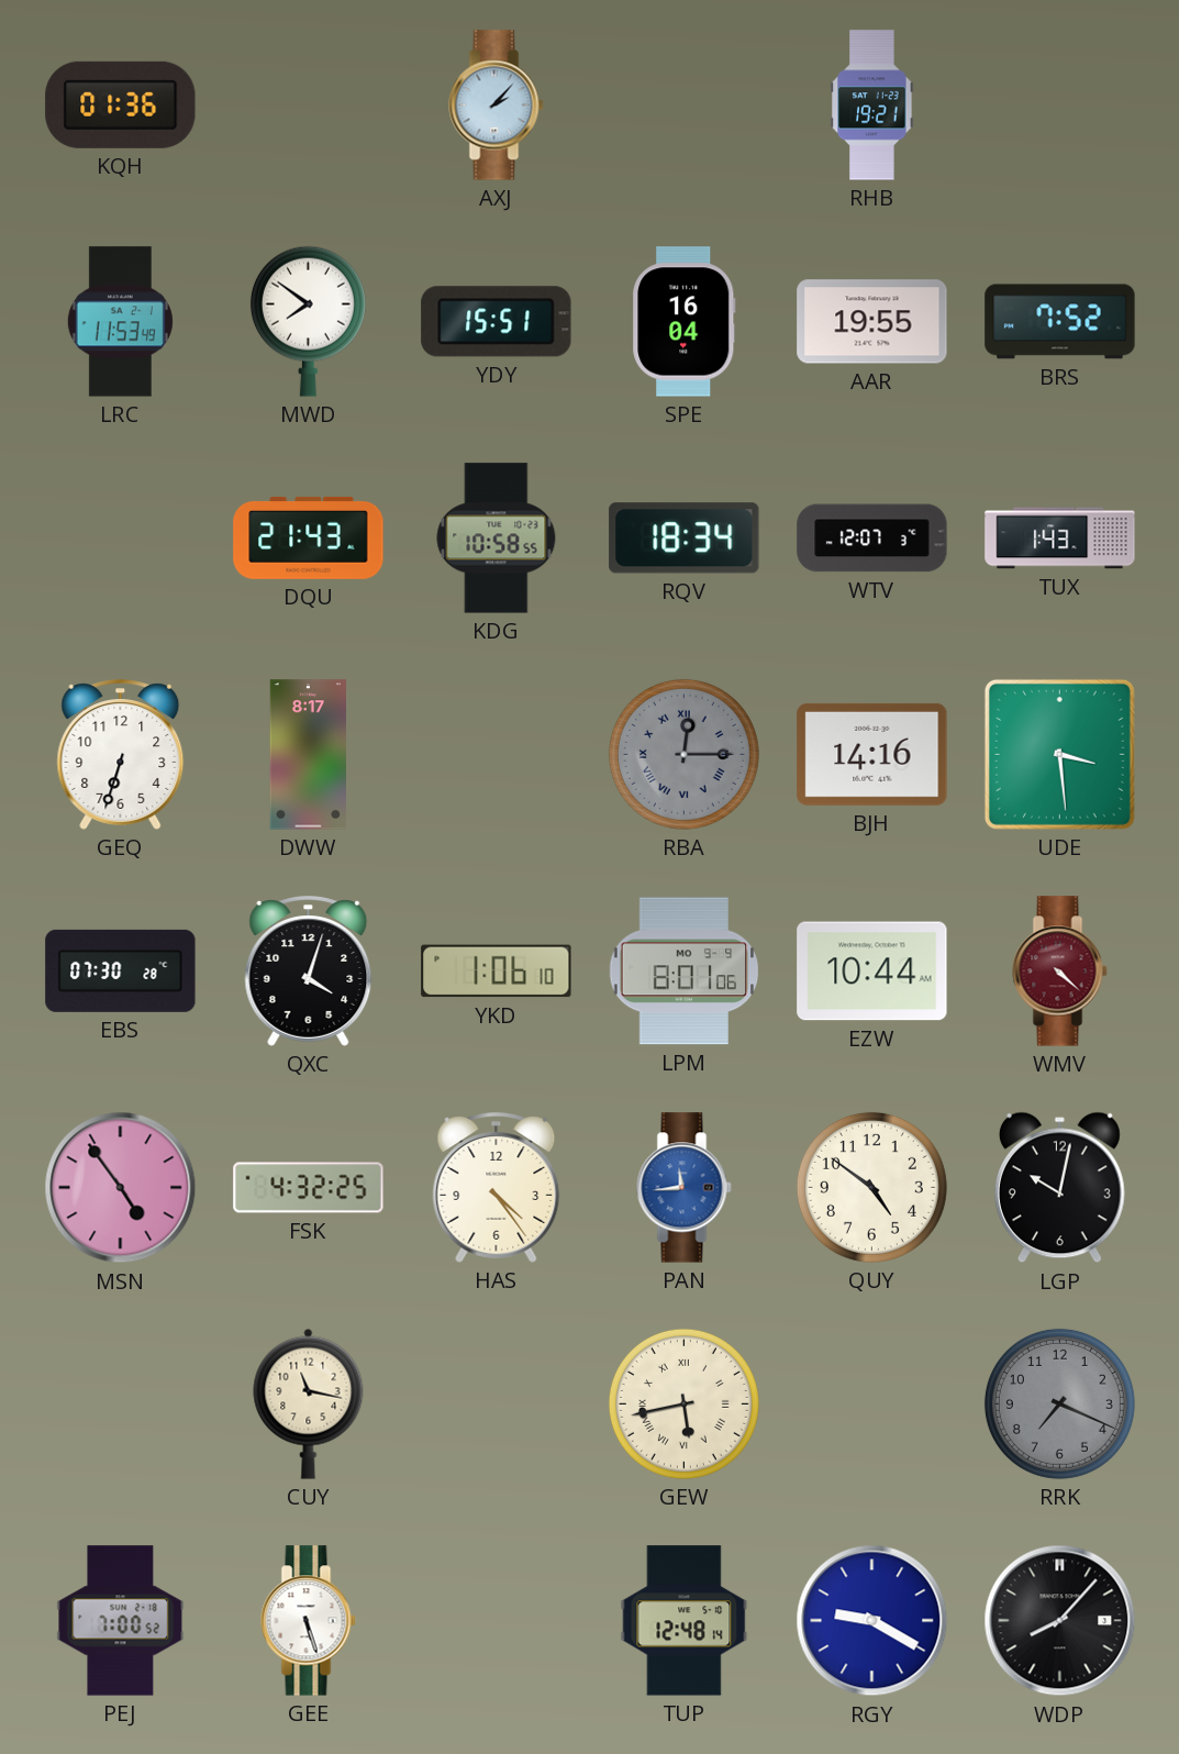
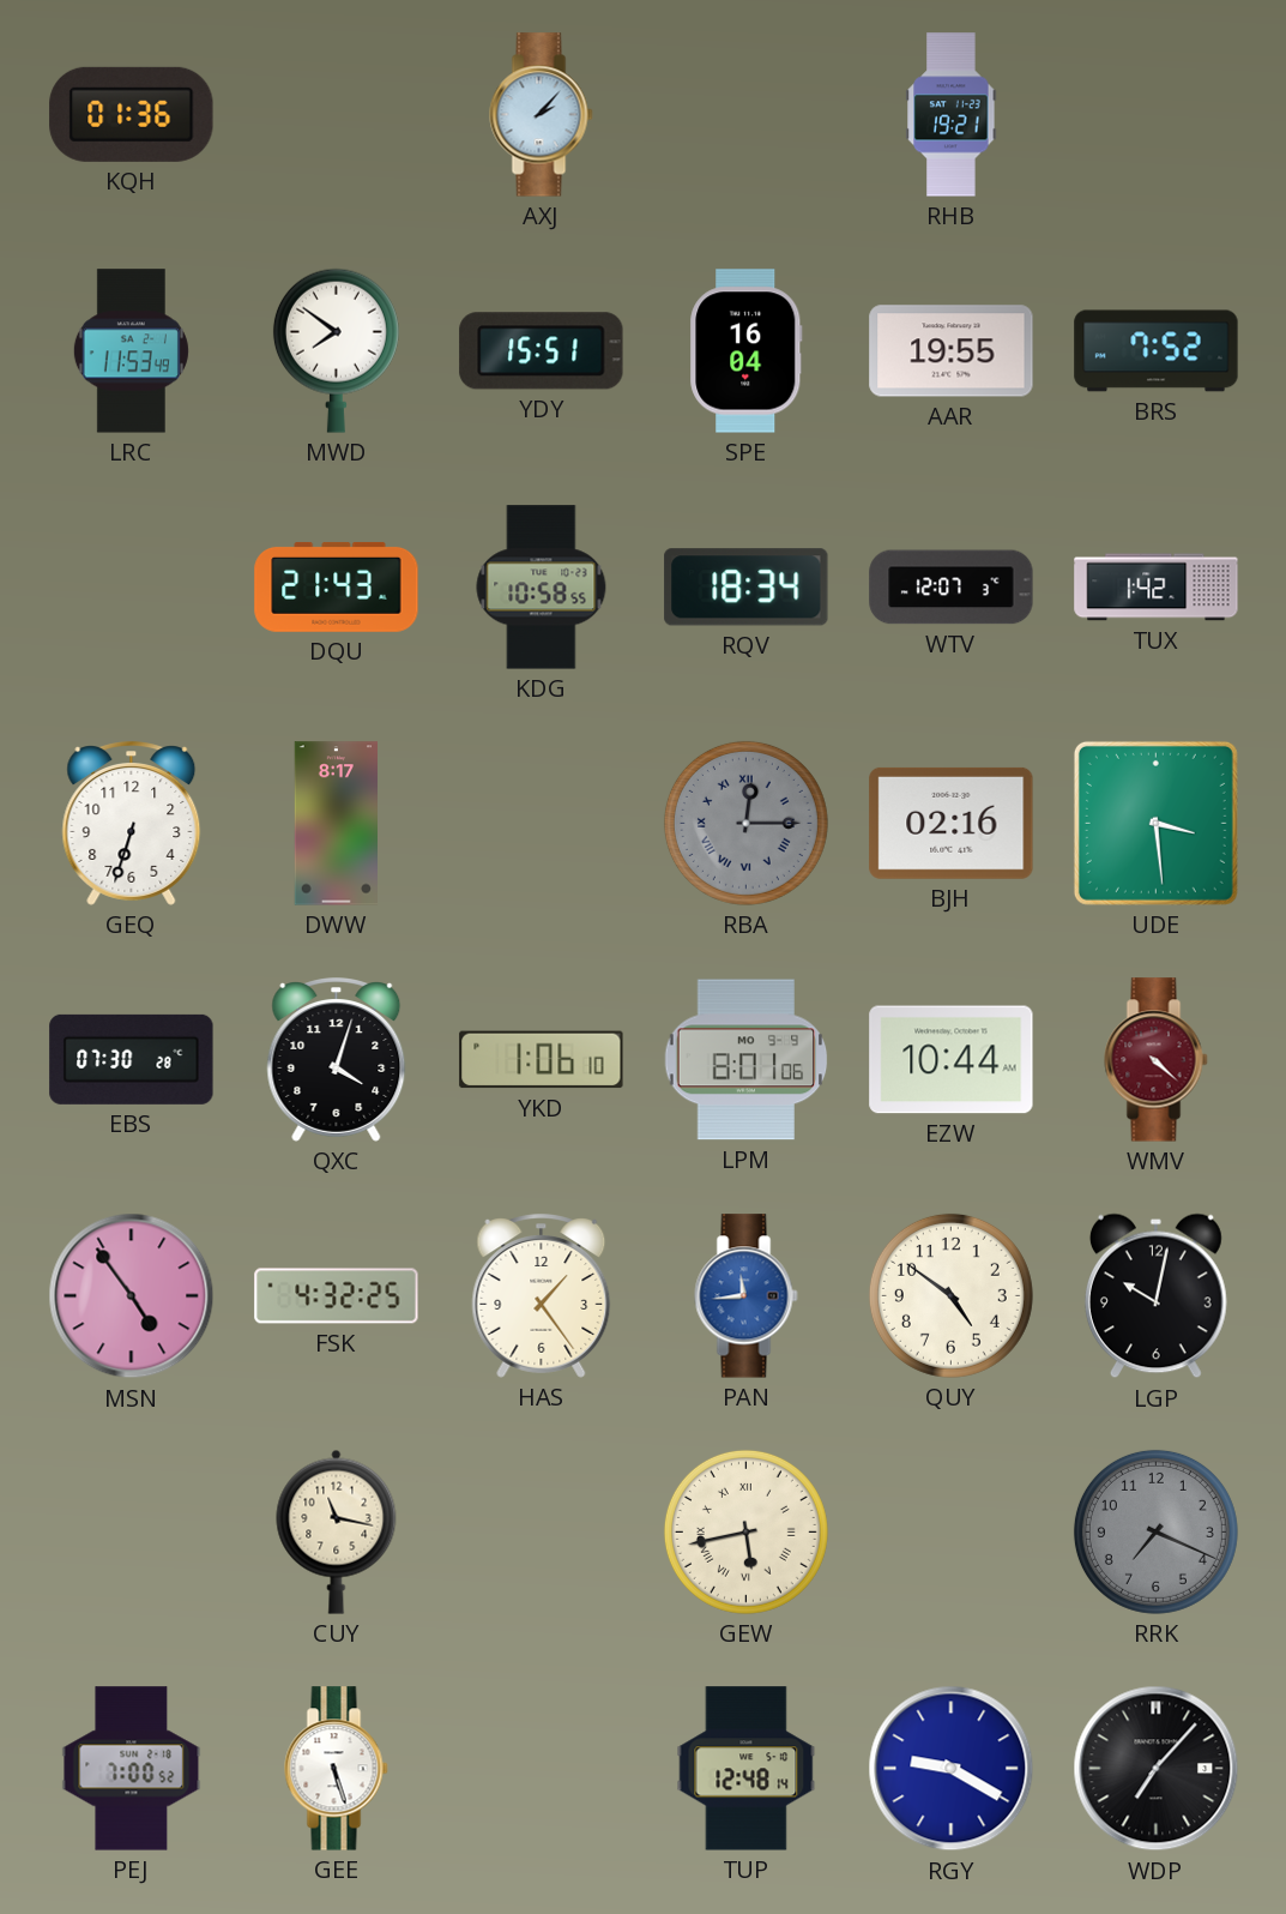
TUX: 1:43 -> 1:42
BJH: 14:16 -> 02:16
HAS: 4:24 -> 1:24
WDP: 8:07 -> 7:07
